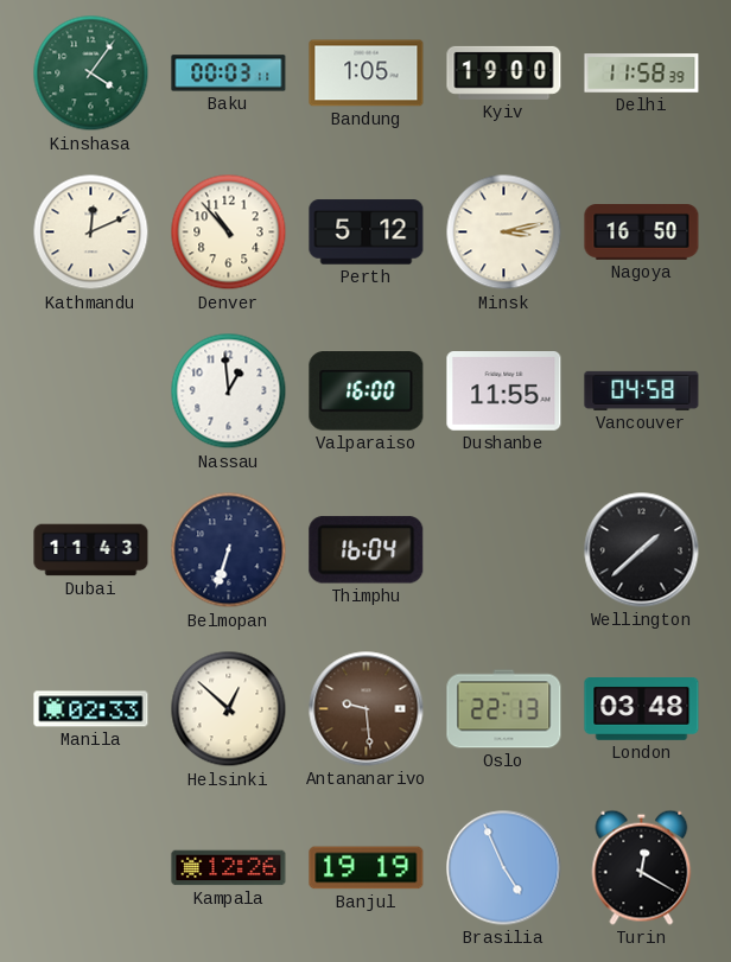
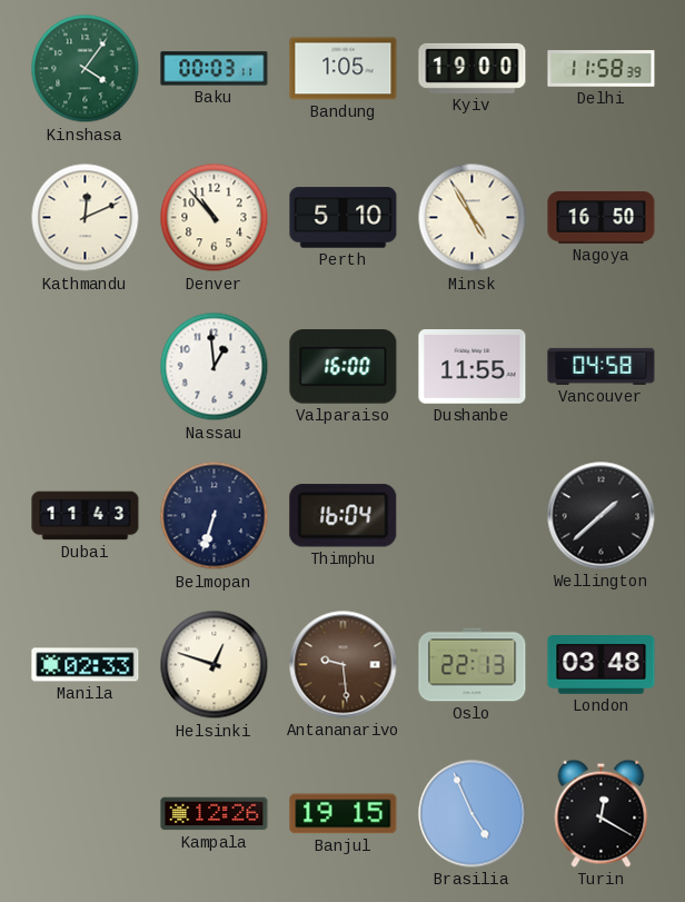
Perth: 5:12 -> 5:10
Minsk: 3:13 -> 4:55
Helsinki: 12:52 -> 12:48
Banjul: 19:19 -> 19:15
